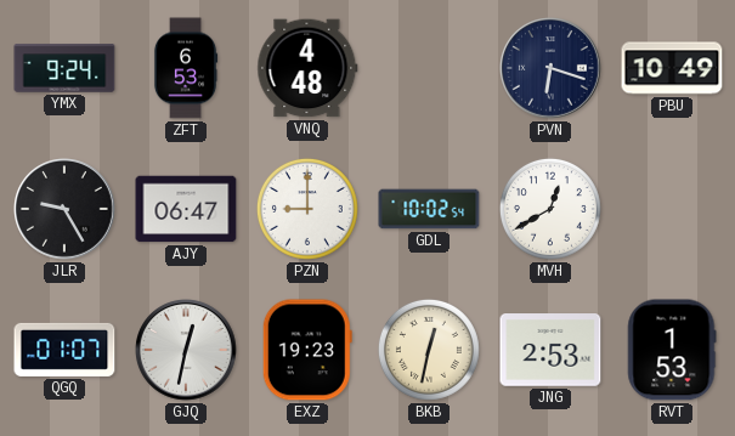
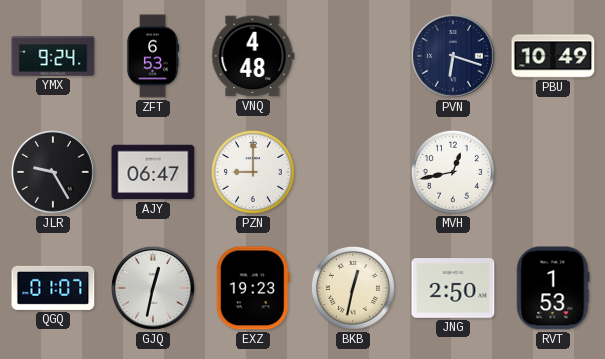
GDL: 10:02 -> none
MVH: 12:40 -> 12:43
JNG: 2:53 -> 2:50
